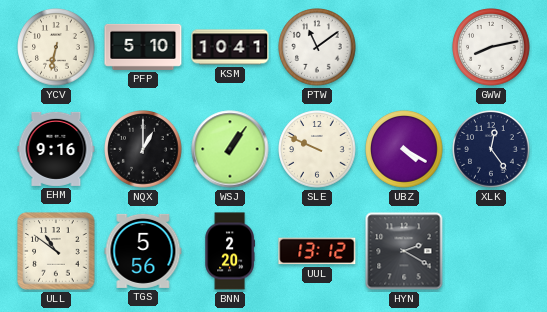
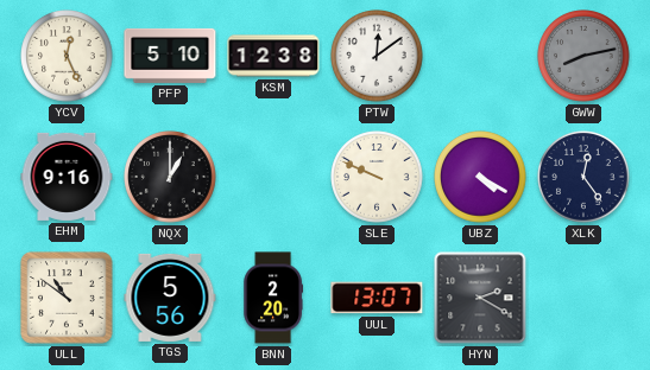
YCV: 6:32 -> 12:26
KSM: 10:41 -> 12:38
PTW: 11:09 -> 12:09
GWW dial: white -> grey
WSJ: 1:06 -> none
UUL: 13:12 -> 13:07
